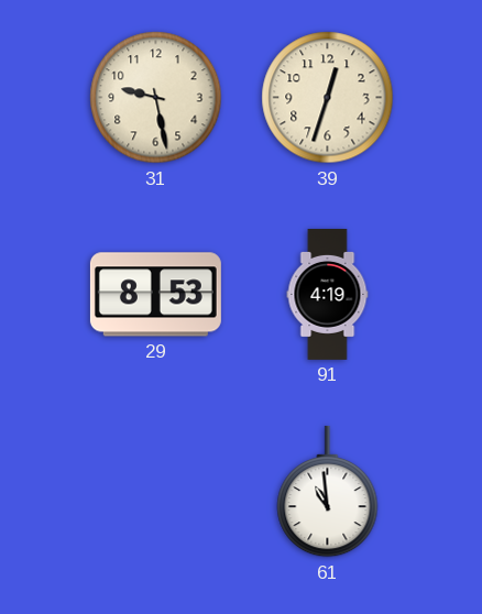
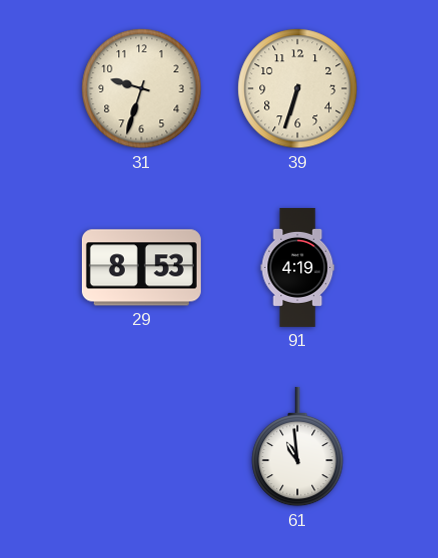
31: 9:28 -> 9:33
39: 12:33 -> 6:33
